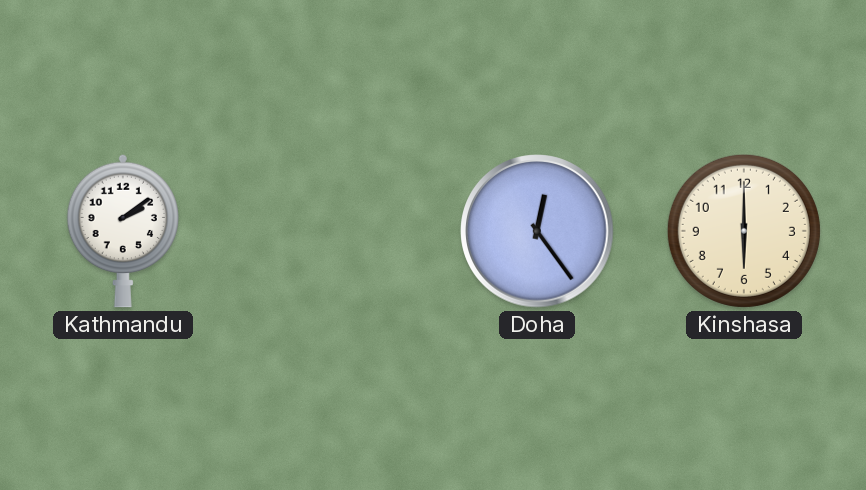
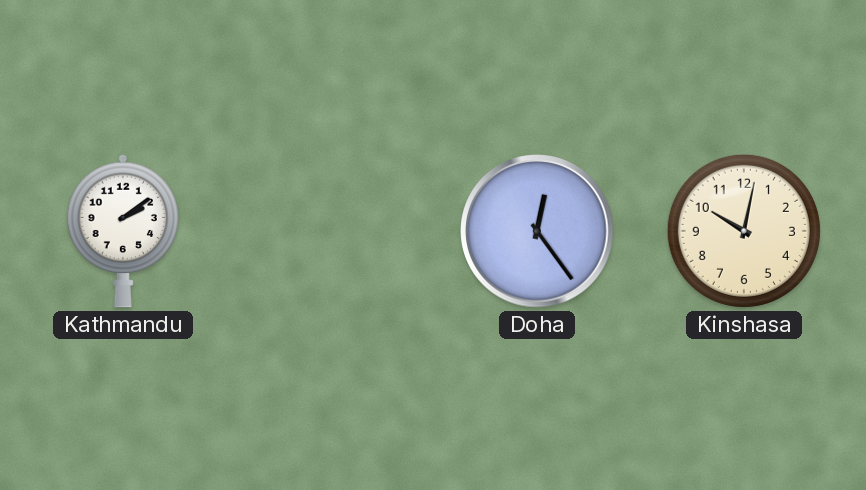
Kinshasa: 6:00 -> 10:02
